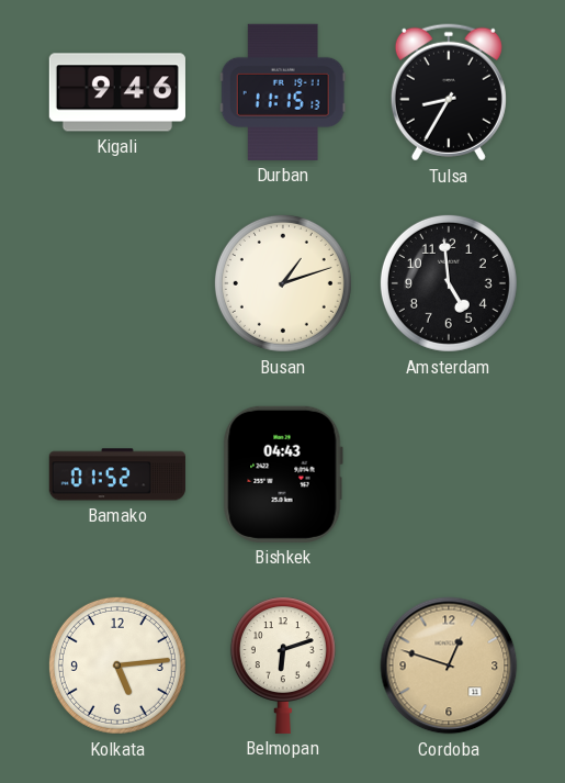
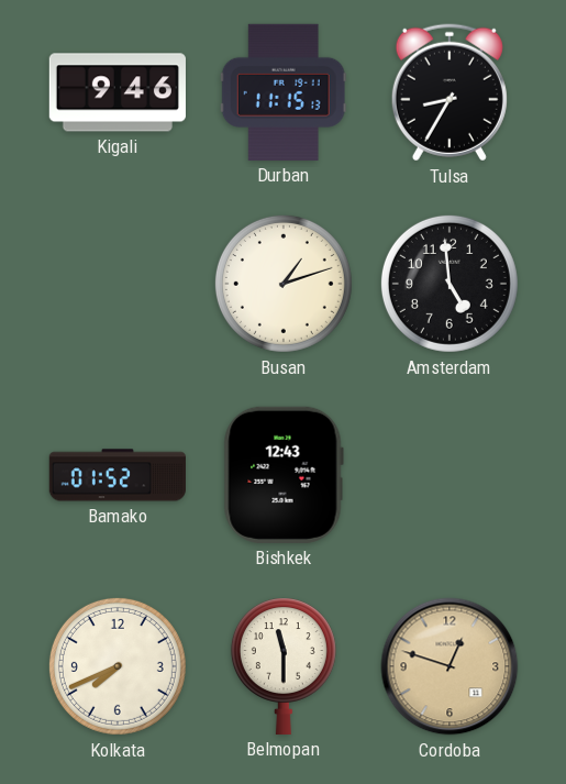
Bishkek: 04:43 -> 12:43
Kolkata: 5:14 -> 7:41
Belmopan: 6:12 -> 11:30
